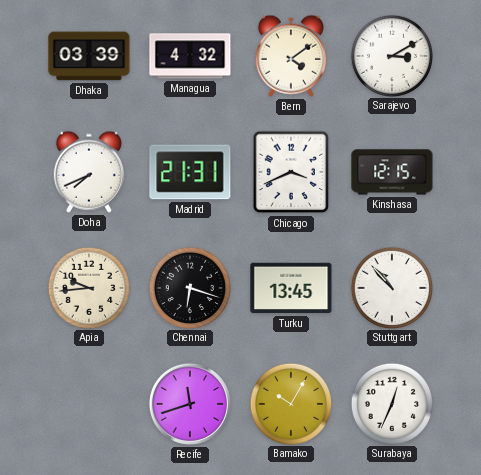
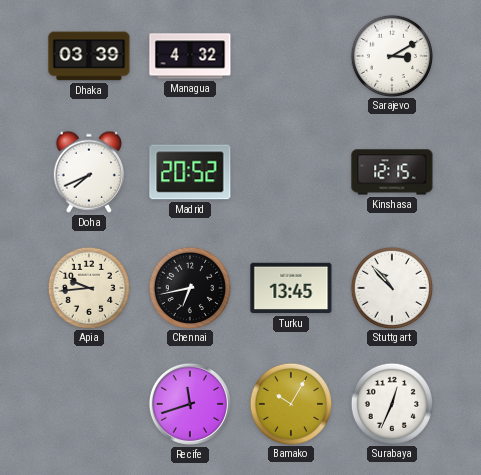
Bern: 4:09 -> none
Madrid: 21:31 -> 20:52
Chicago: 3:41 -> none
Chennai: 6:18 -> 6:43
